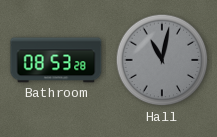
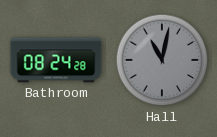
Bathroom: 08:53 -> 08:24
